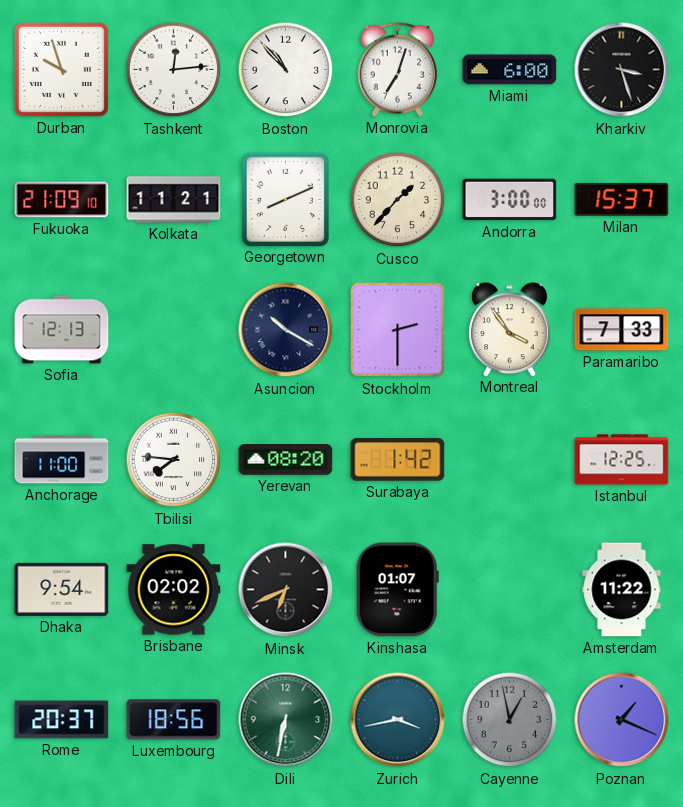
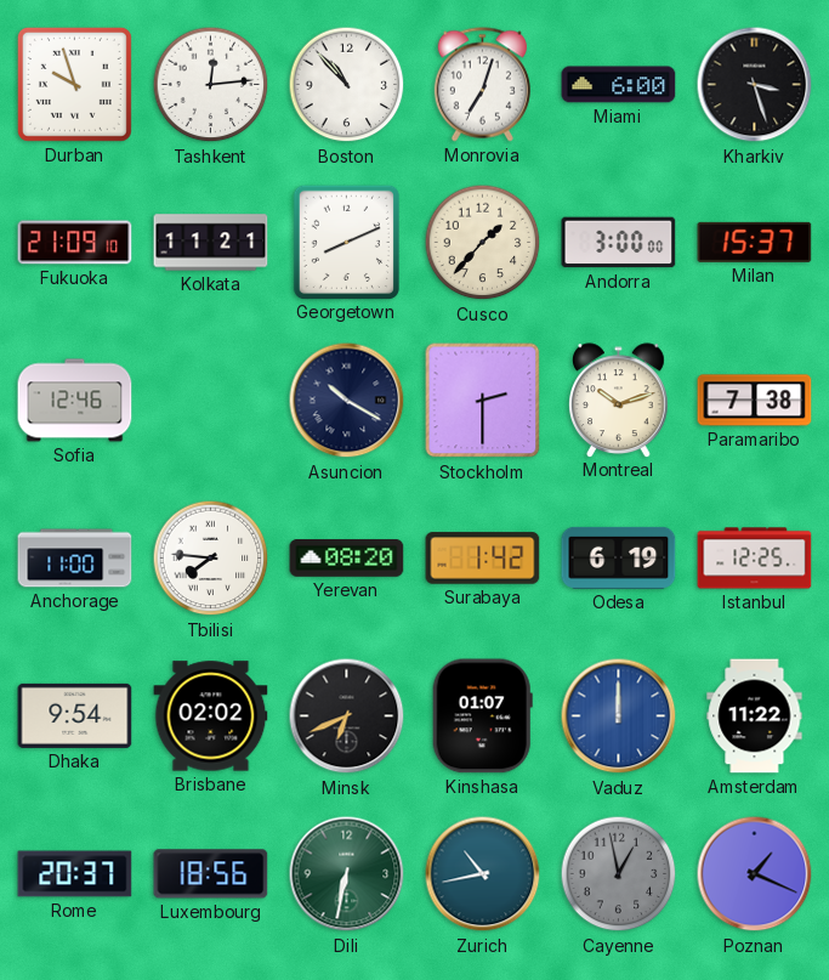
Sofia: 12:13 -> 12:46
Montreal: 3:54 -> 10:12
Paramaribo: 7:33 -> 7:38
Odesa: none -> 6:19
Vaduz: none -> 12:00
Zurich: 3:43 -> 10:43
